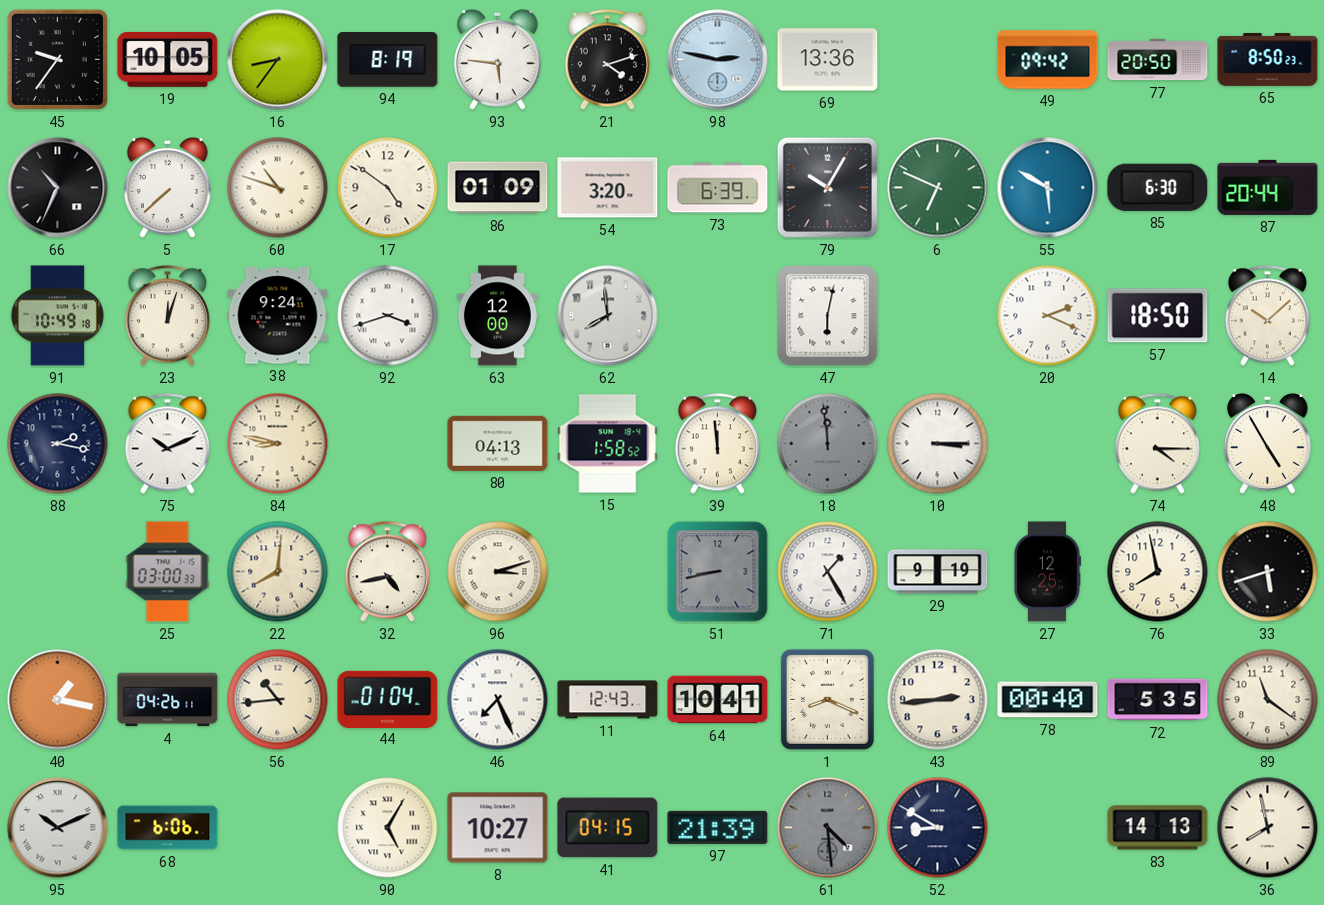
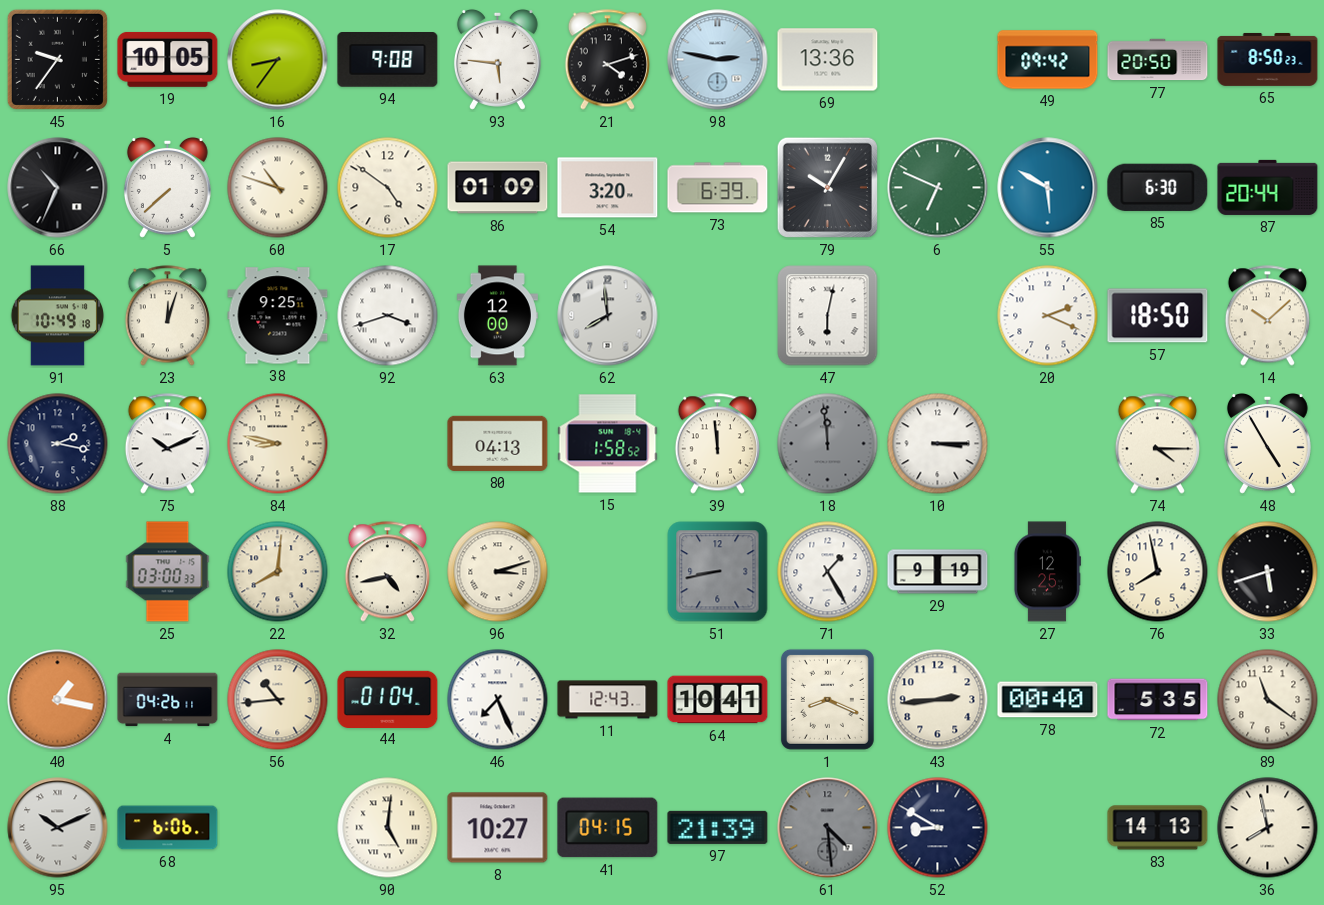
94: 8:19 -> 9:08
38: 9:24 -> 9:25
90: 5:05 -> 5:01
